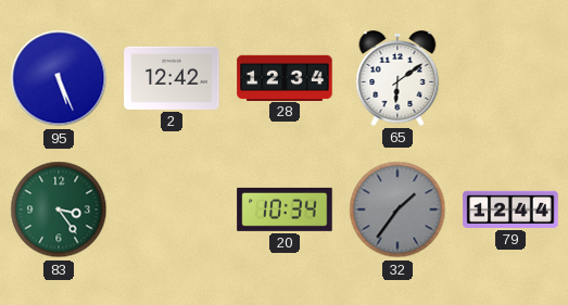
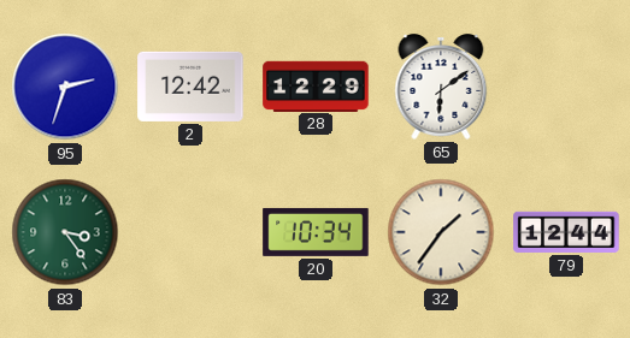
95: 5:26 -> 2:33
28: 12:34 -> 12:29
32 dial: grey -> cream
